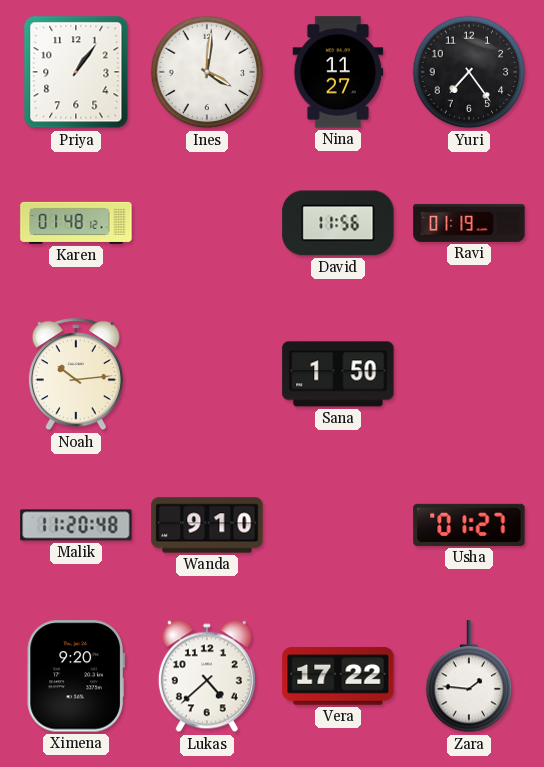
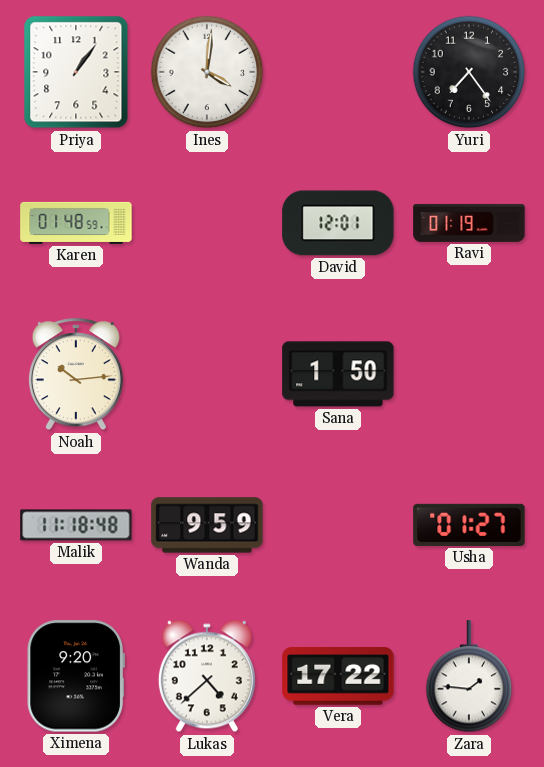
Nina: 11:27 -> none
Karen: 01:48:12 -> 01:48:59
David: 11:56 -> 12:01
Malik: 11:20 -> 11:18
Wanda: 9:10 -> 9:59
